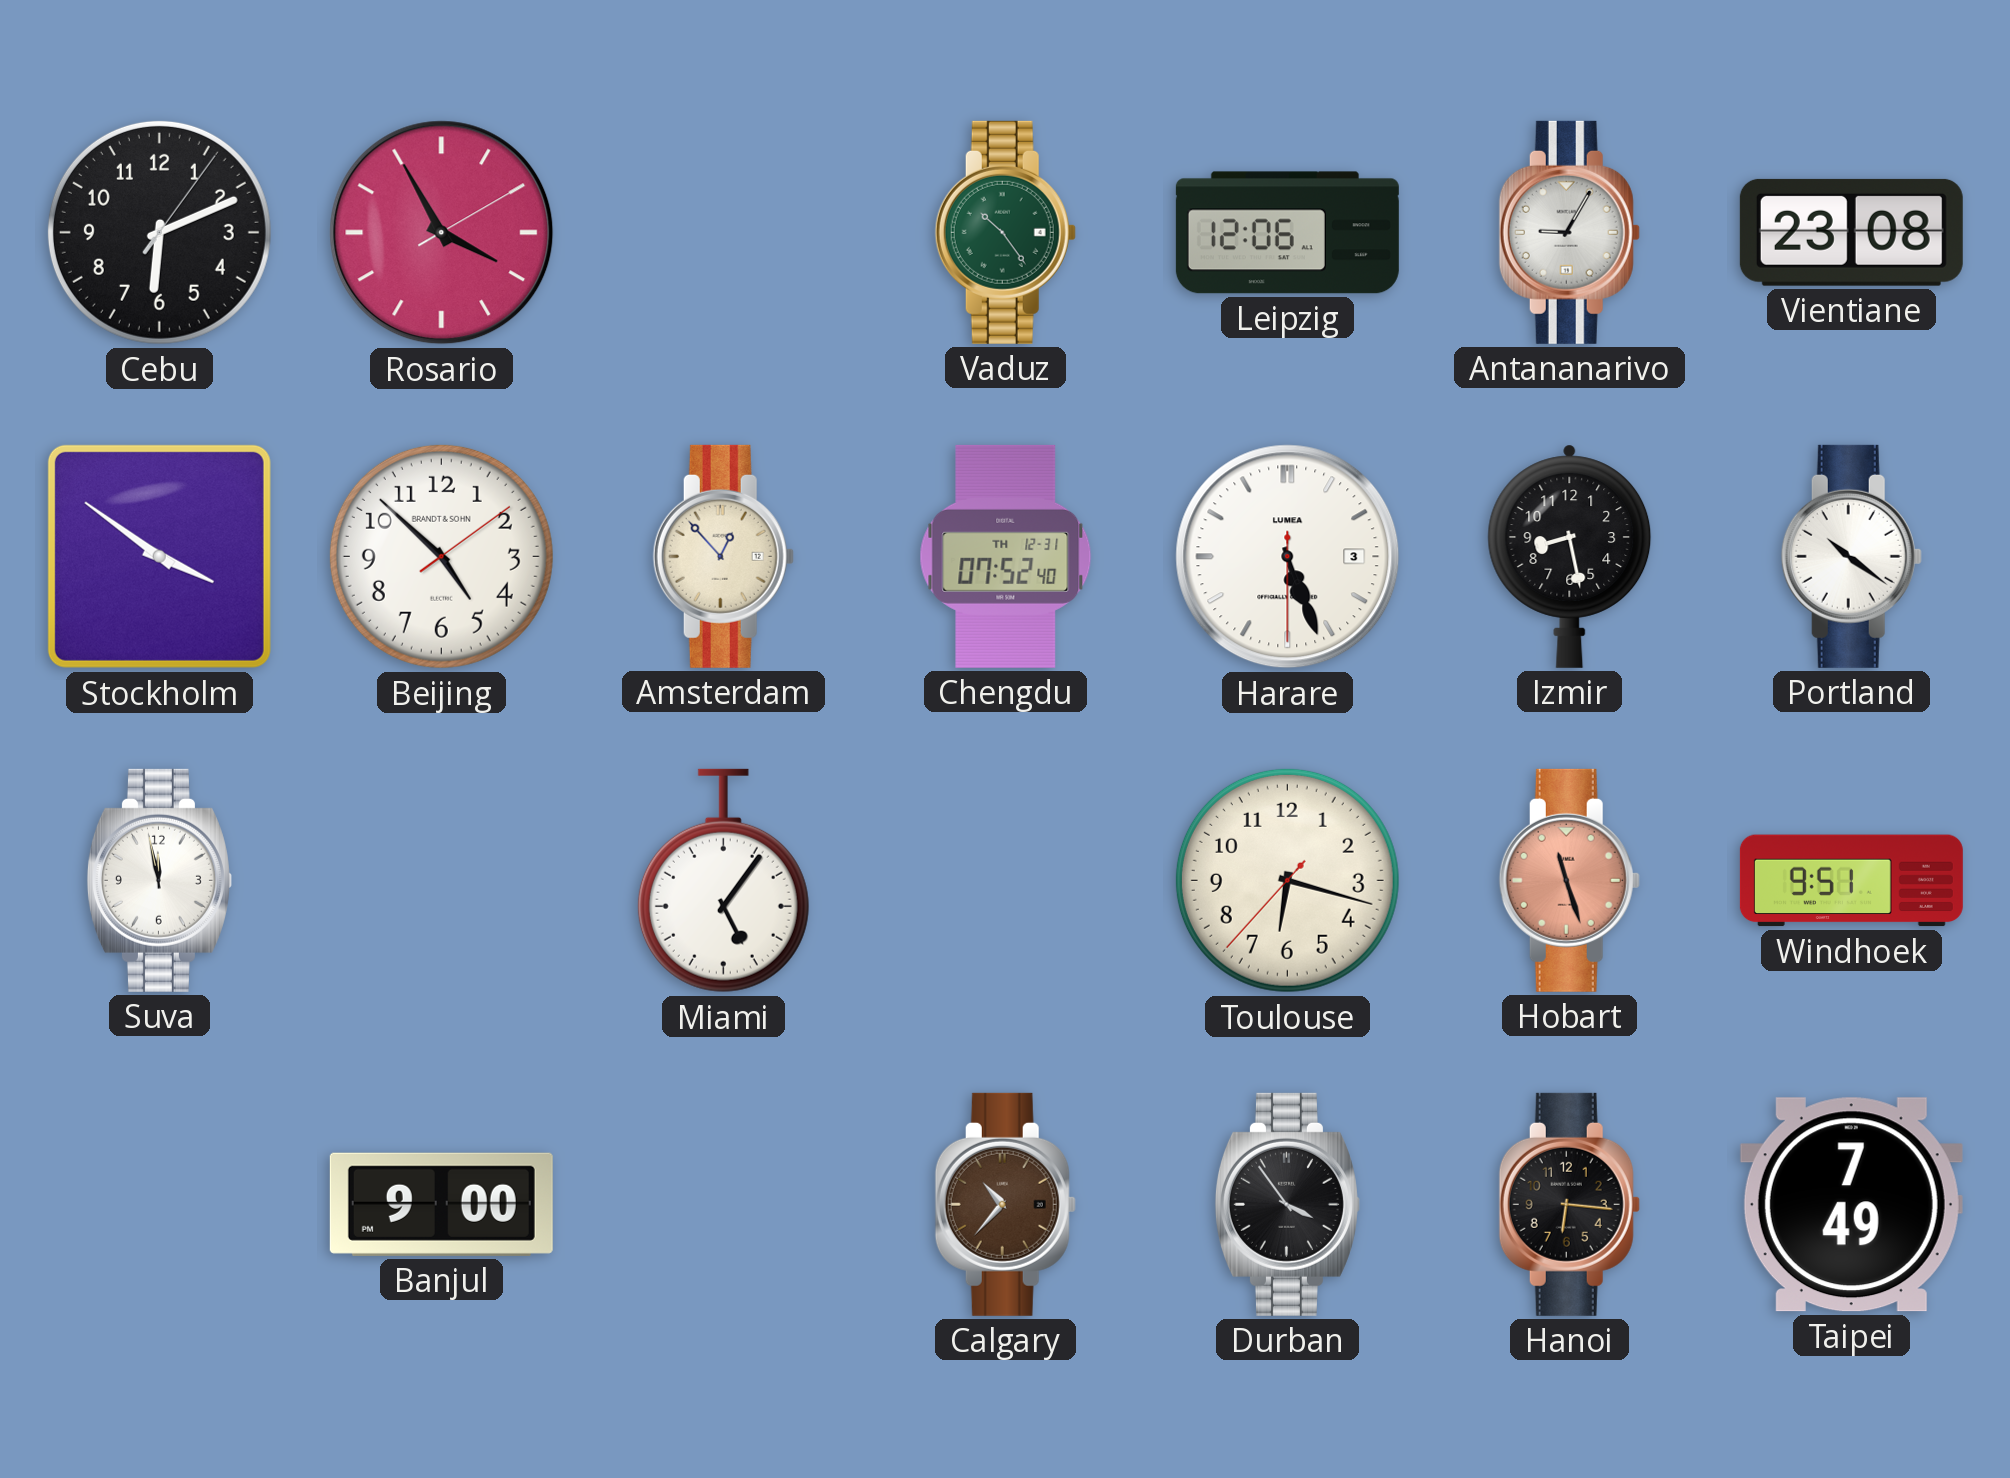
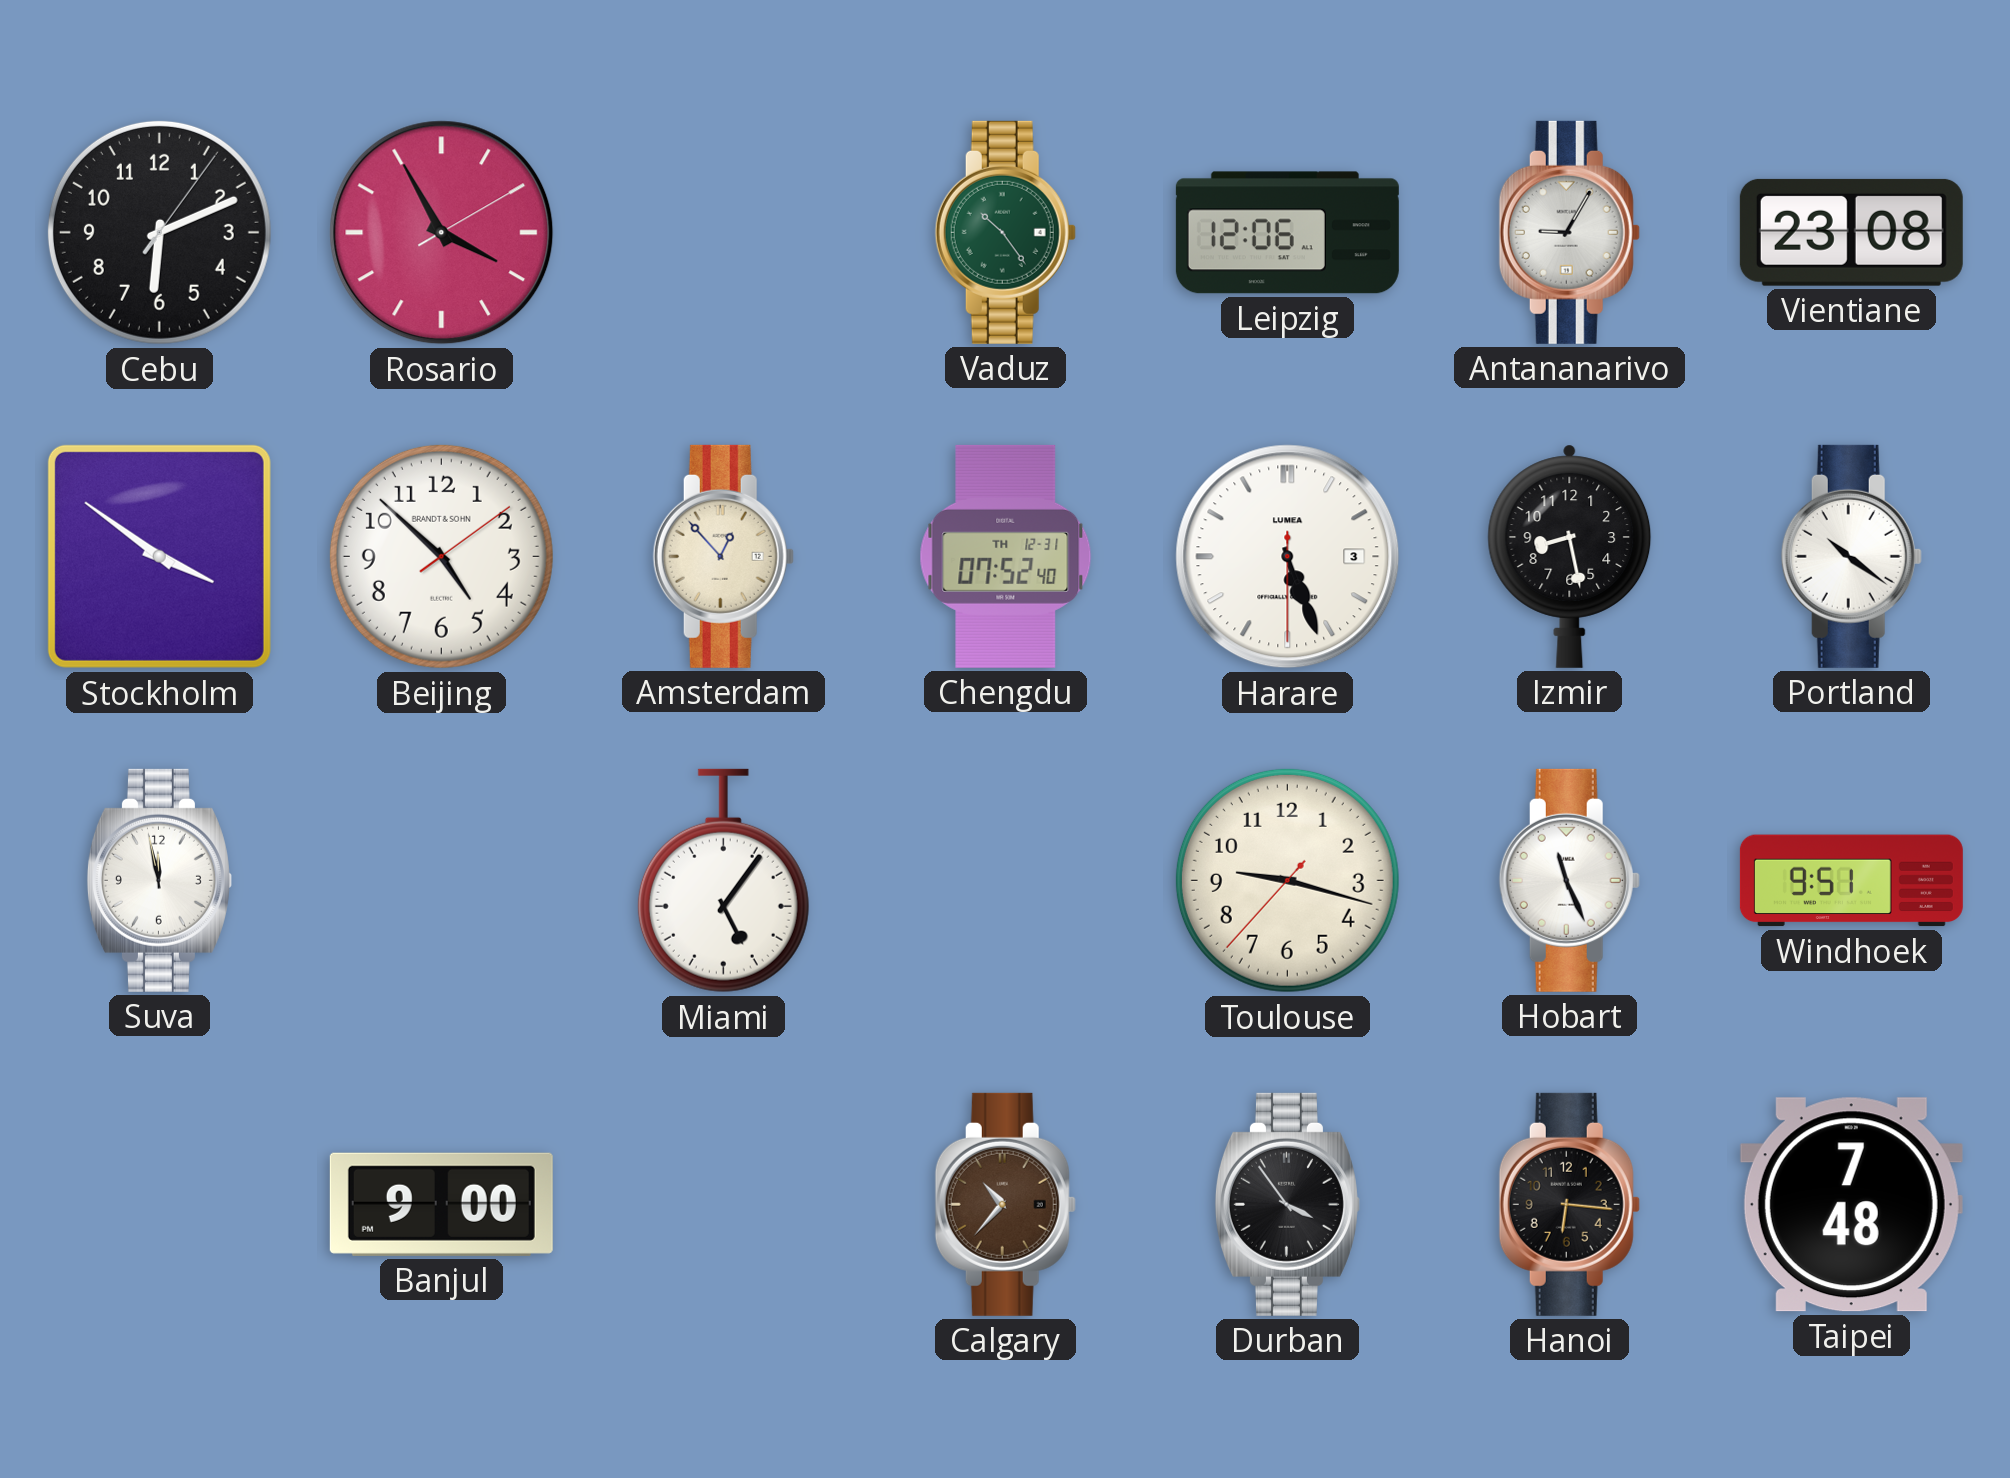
Toulouse: 6:17 -> 9:17
Hobart: 11:27 -> 11:26
Hobart dial: salmon -> white
Taipei: 7:49 -> 7:48
